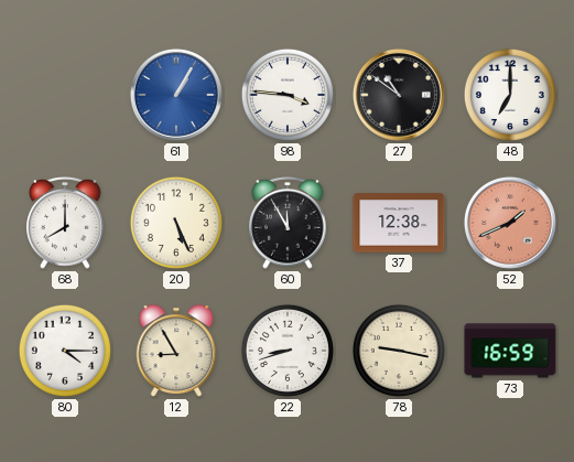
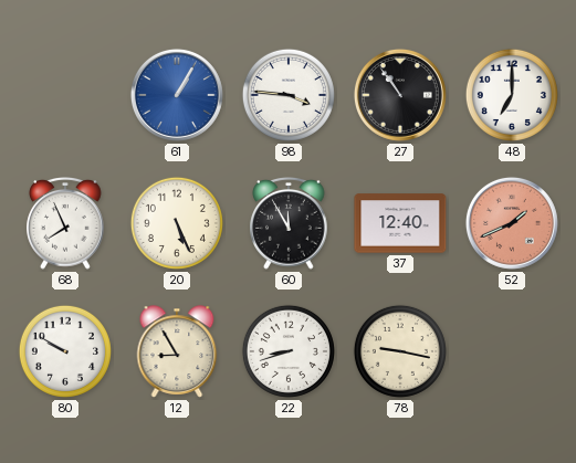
27: 10:51 -> 10:54
68: 8:00 -> 7:56
37: 12:38 -> 12:40
80: 4:15 -> 9:50
73: 16:59 -> none
